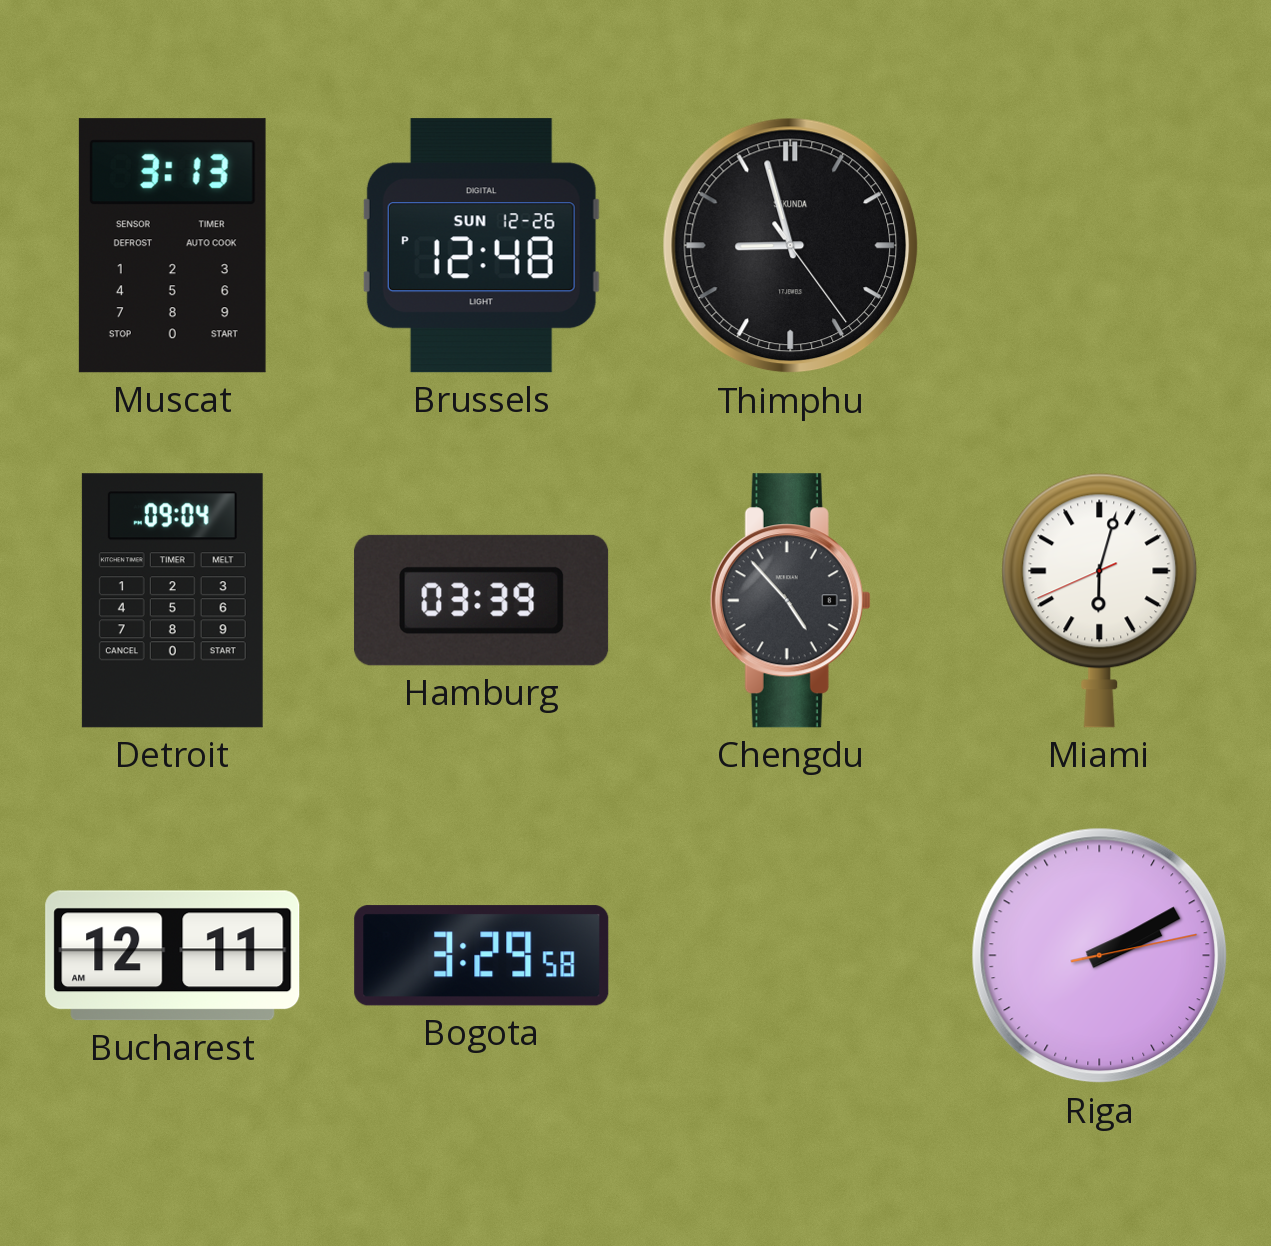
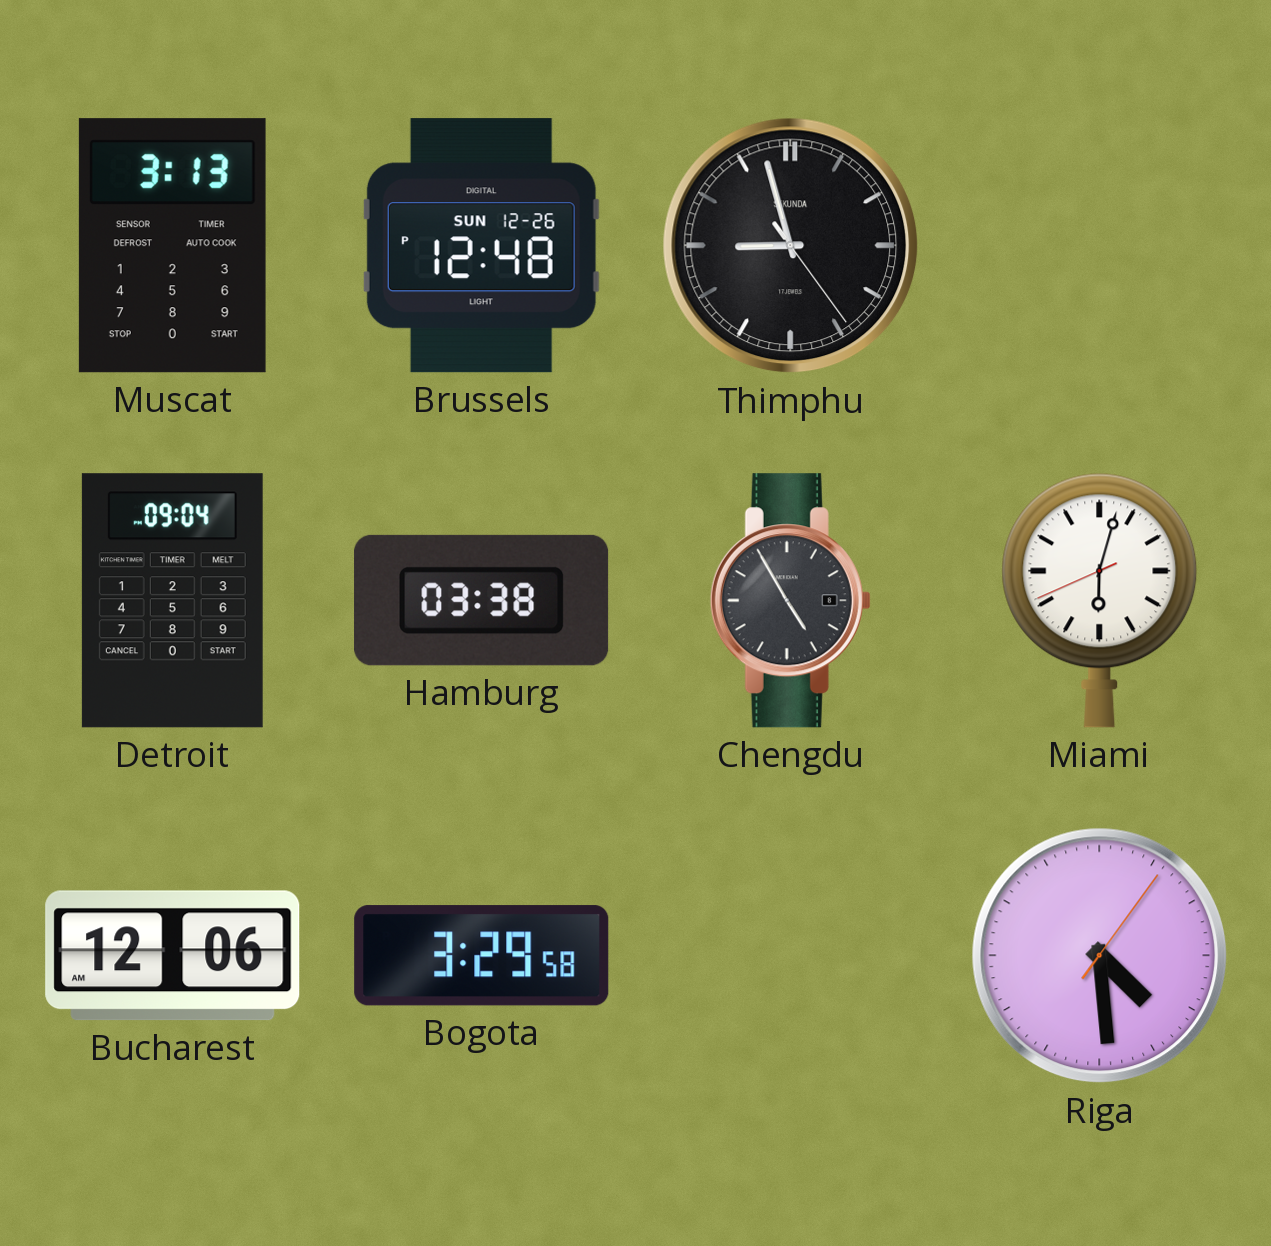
Hamburg: 03:39 -> 03:38
Chengdu: 4:53 -> 4:55
Bucharest: 12:11 -> 12:06
Riga: 2:10 -> 4:29
